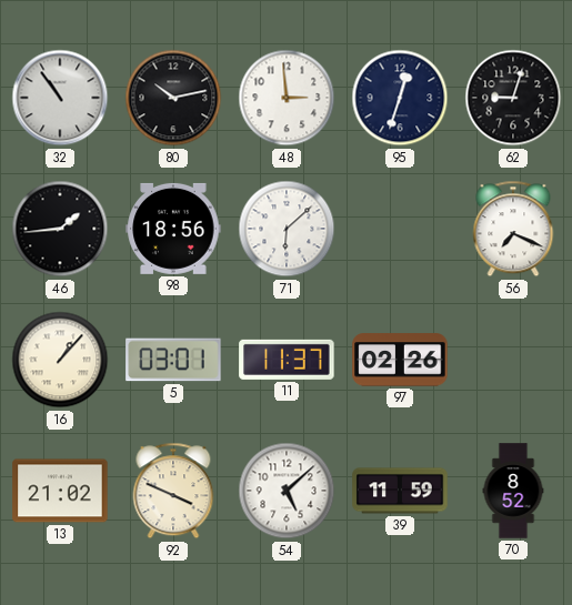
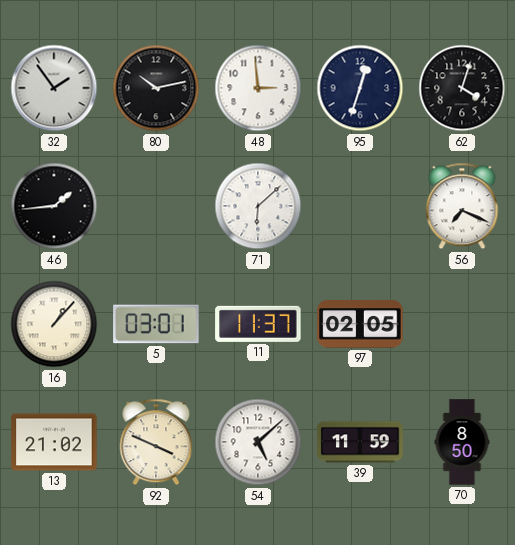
32: 10:54 -> 1:54
62: 9:03 -> 4:03
98: 18:56 -> none
97: 02:26 -> 02:05
70: 8:52 -> 8:50
